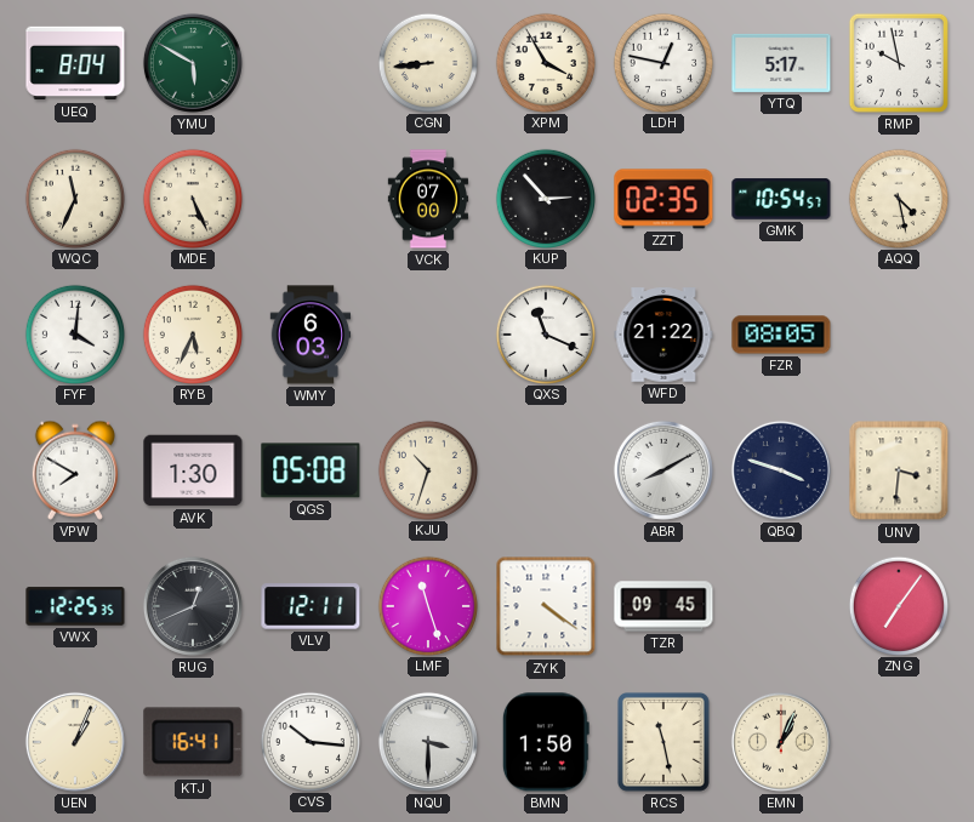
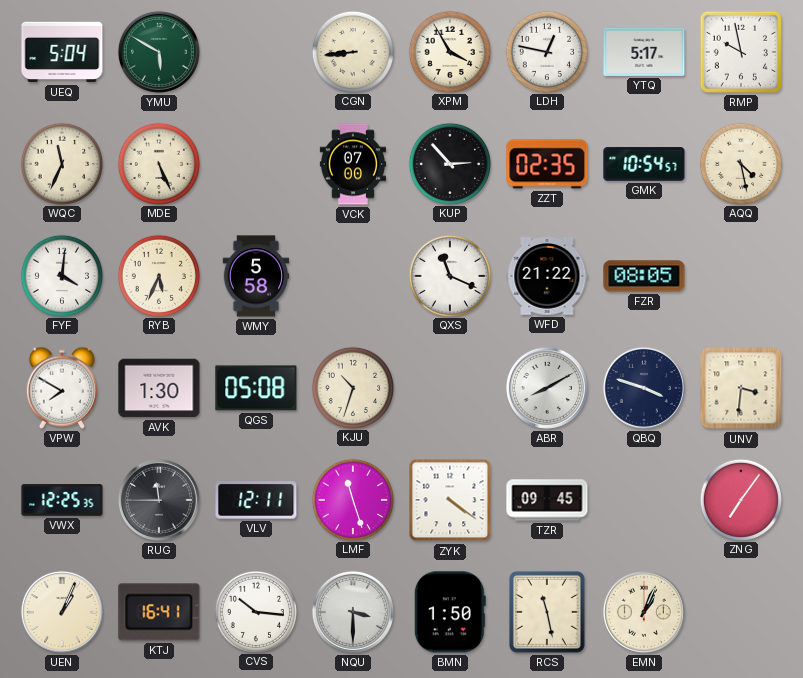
UEQ: 8:04 -> 5:04
WMY: 6:03 -> 5:58
RUG: 12:41 -> 11:45
